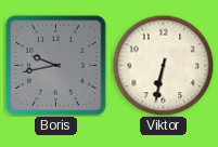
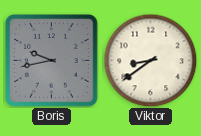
Viktor: 6:32 -> 8:39
